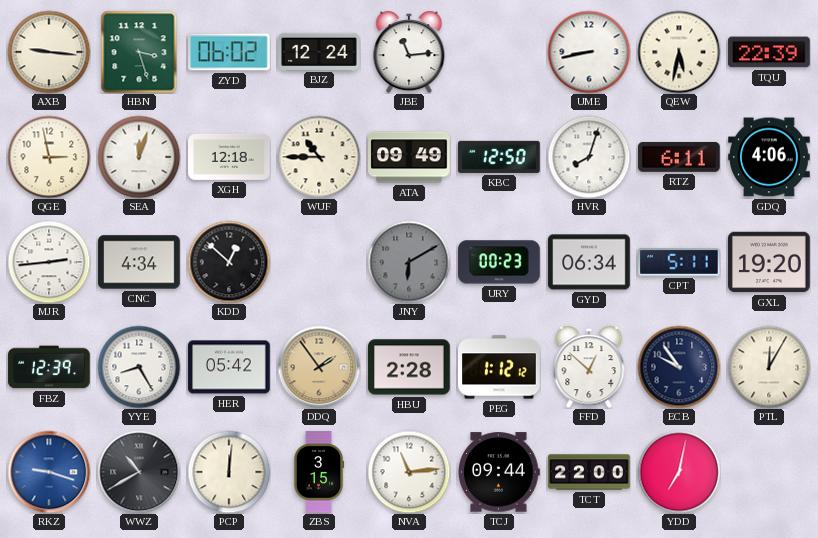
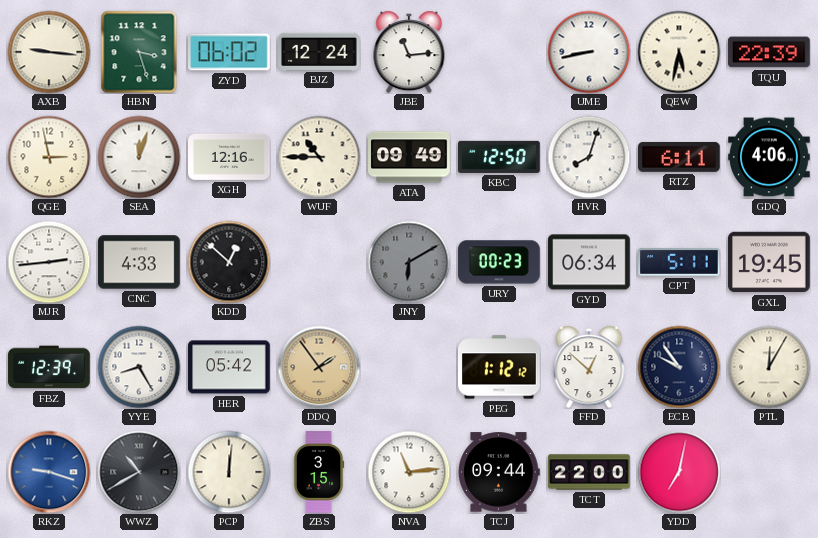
XGH: 12:18 -> 12:16
CNC: 4:34 -> 4:33
GXL: 19:20 -> 19:45
HBU: 2:28 -> none
